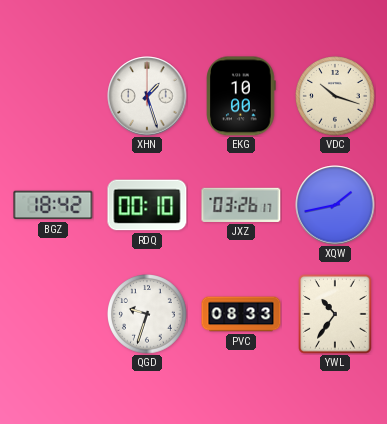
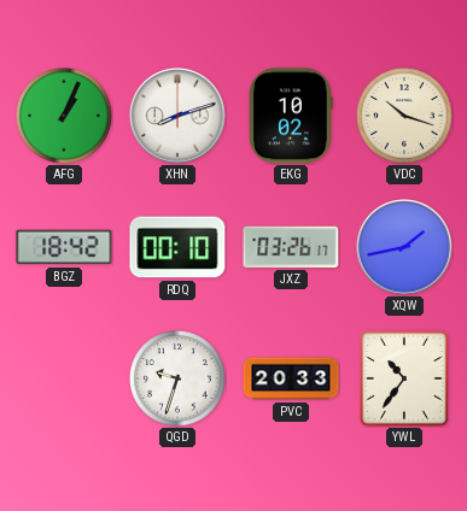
AFG: none -> 1:04
XHN: 1:27 -> 8:12
EKG: 10:00 -> 10:02
PVC: 08:33 -> 20:33
